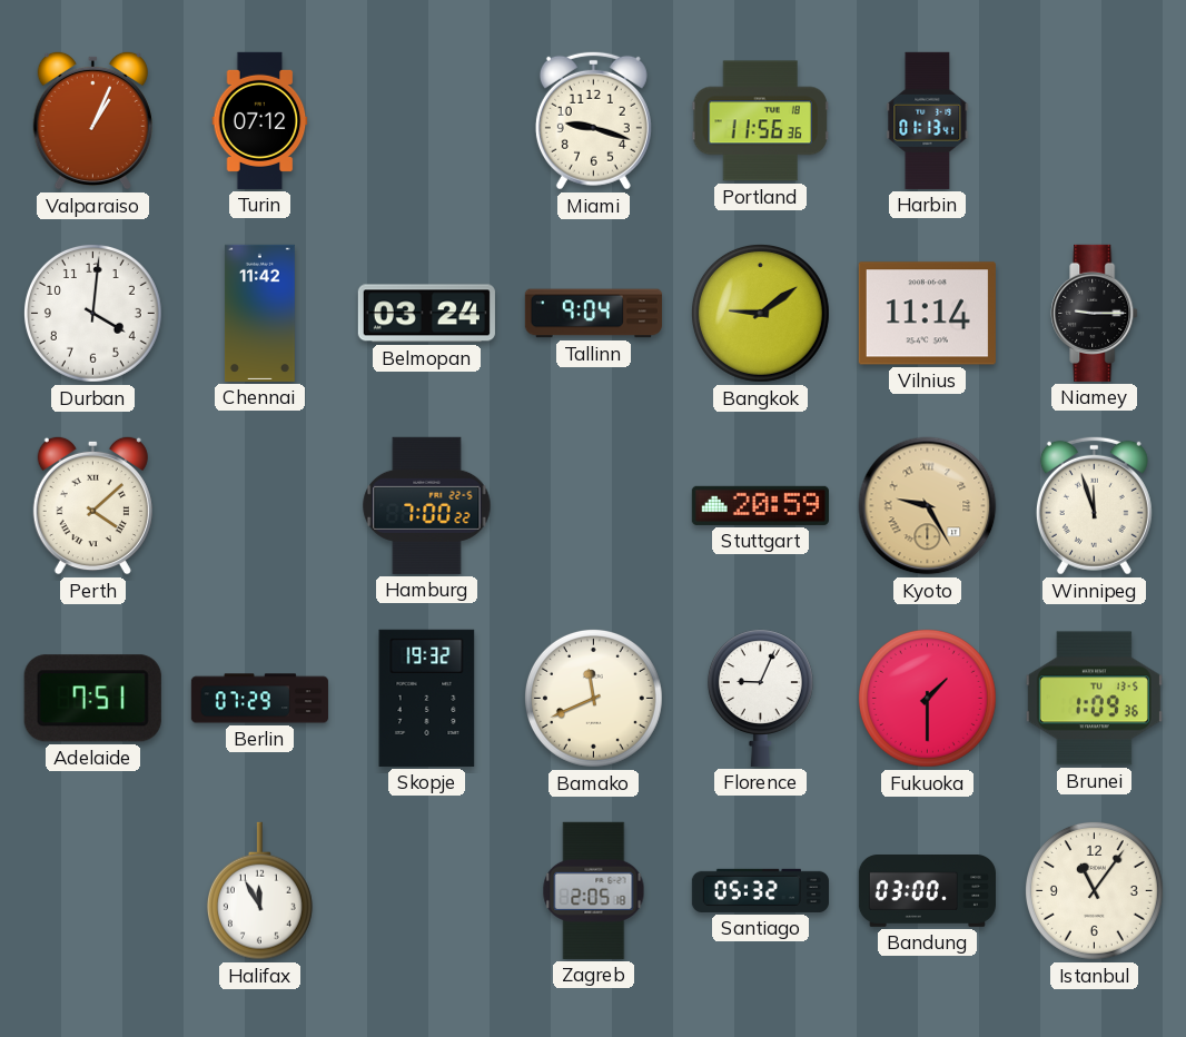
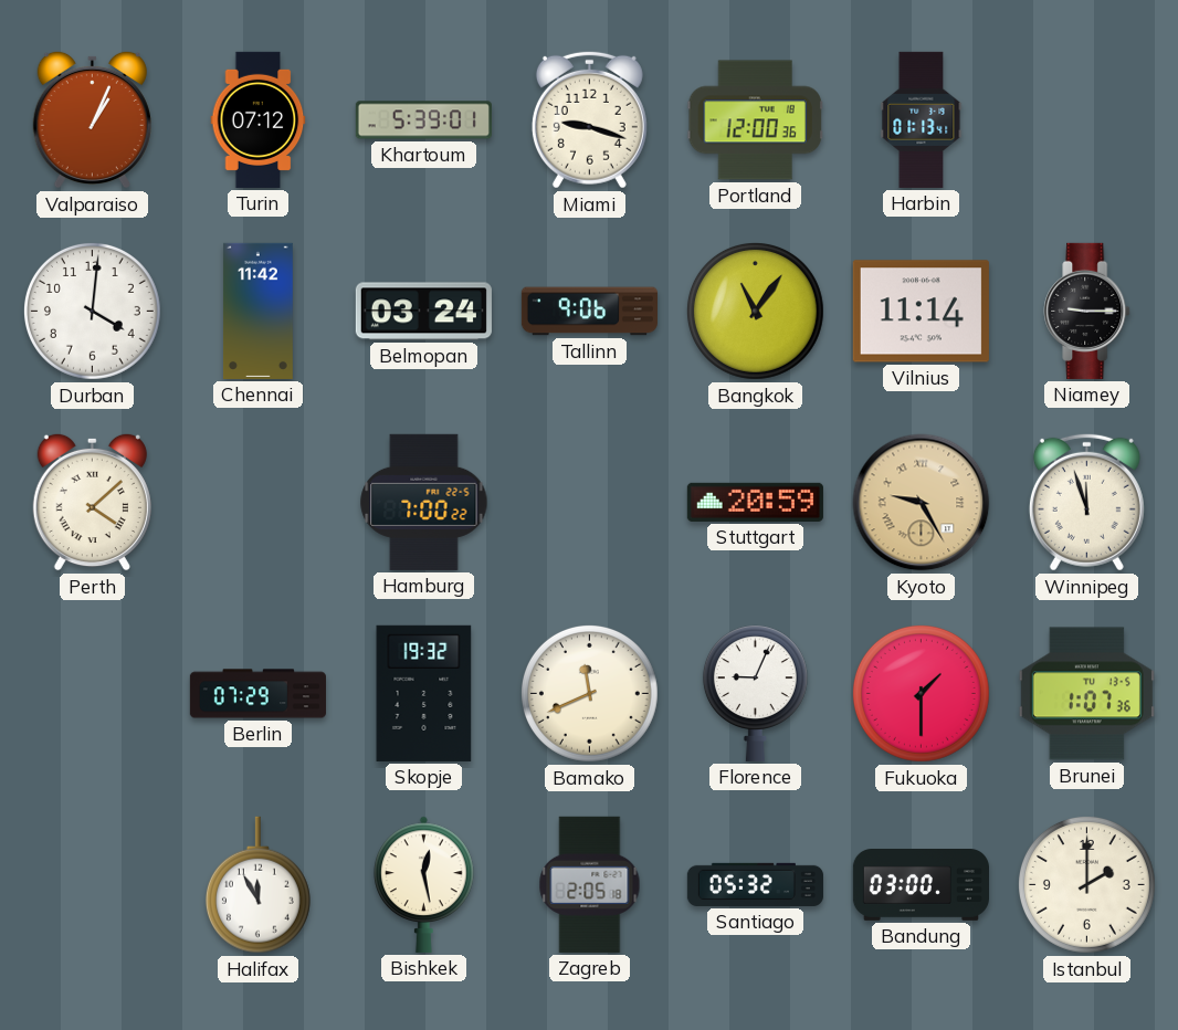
Khartoum: none -> 5:39
Portland: 11:56 -> 12:00
Tallinn: 9:04 -> 9:06
Bangkok: 9:09 -> 11:06
Adelaide: 7:51 -> none
Brunei: 1:09 -> 1:07
Bishkek: none -> 12:28
Istanbul: 11:06 -> 2:00
